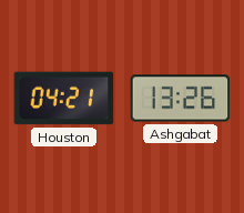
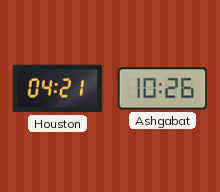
Ashgabat: 13:26 -> 10:26
